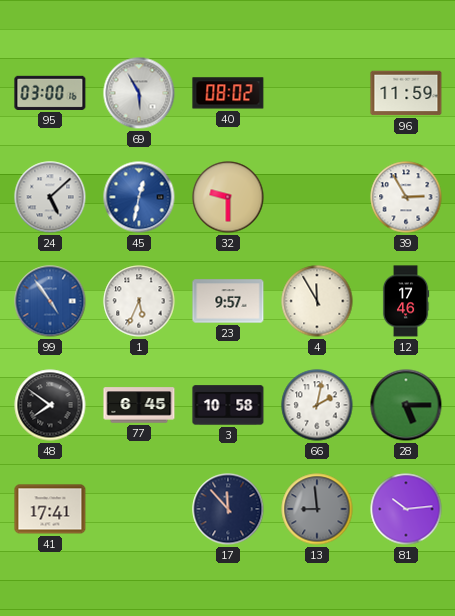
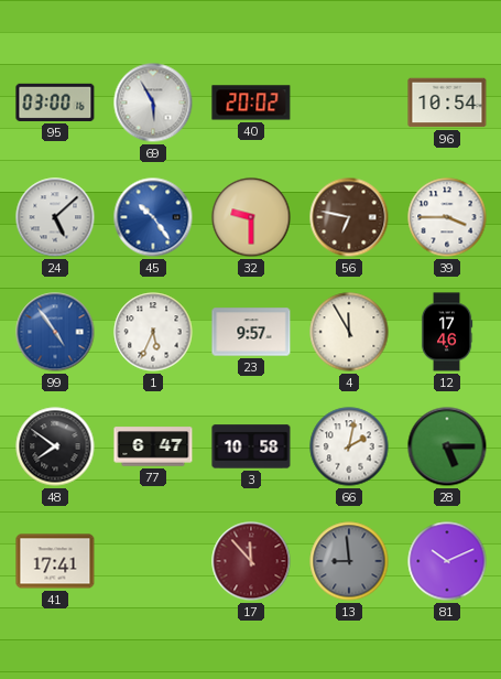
40: 08:02 -> 20:02
96: 11:59 -> 10:54
45: 12:32 -> 10:24
56: none -> 6:47
39: 2:55 -> 3:45
77: 6:45 -> 6:47
17 dial: navy -> burgundy
81: 10:14 -> 10:11
